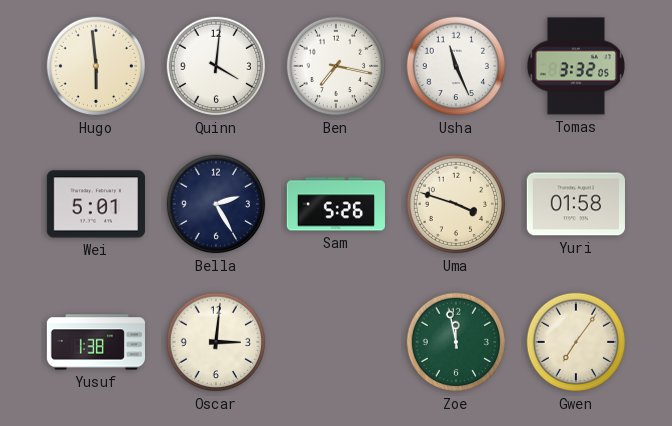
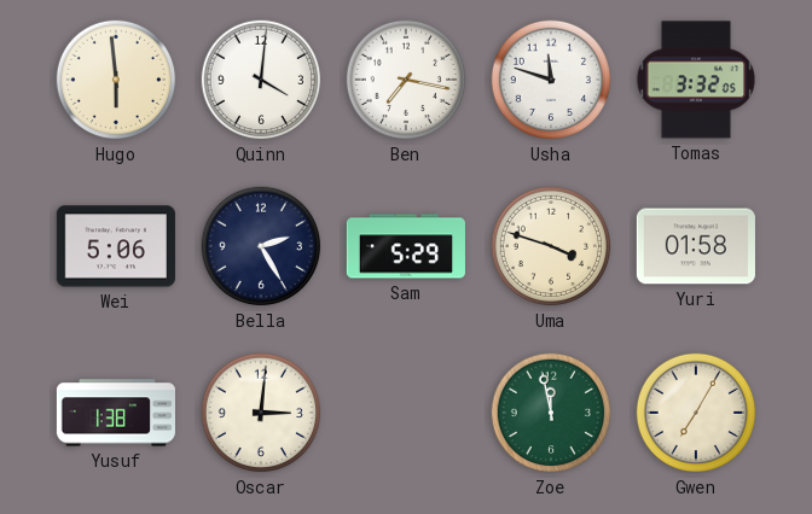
Usha: 11:26 -> 11:48
Wei: 5:01 -> 5:06
Sam: 5:26 -> 5:29
Gwen: 7:06 -> 7:05
